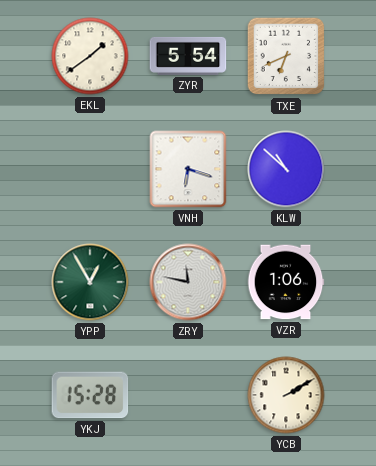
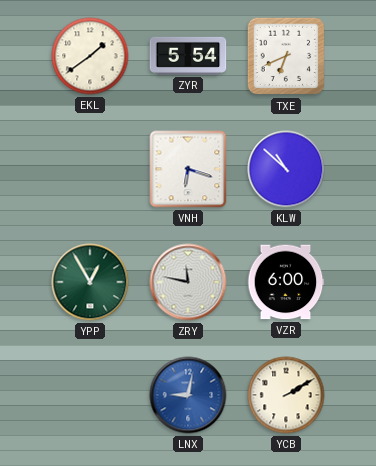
VZR: 1:06 -> 6:00
YKJ: 15:28 -> none
LNX: none -> 9:02
